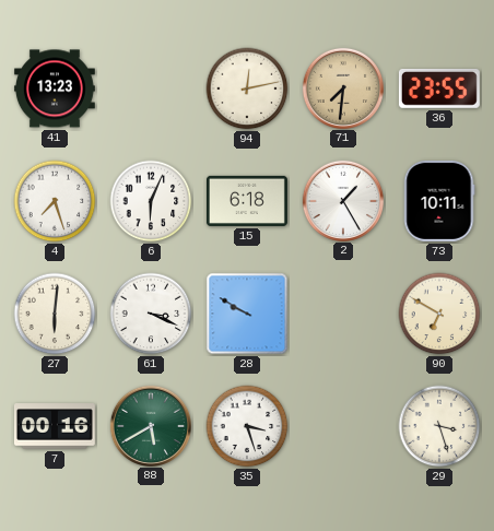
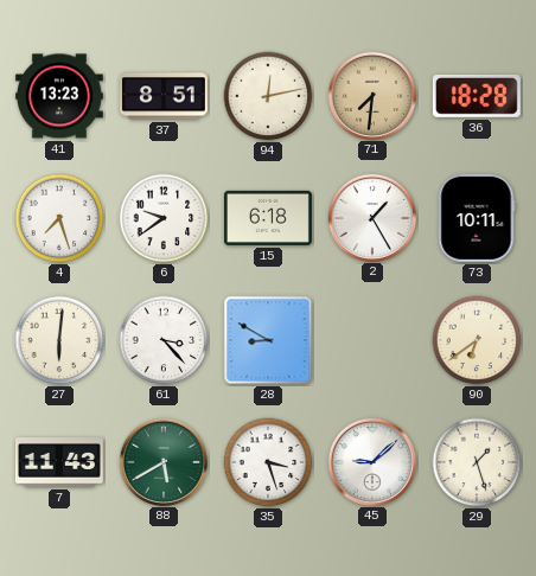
37: none -> 8:51
36: 23:55 -> 18:28
6: 6:04 -> 9:39
61: 3:19 -> 3:23
28: 9:50 -> 8:50
90: 6:50 -> 6:39
7: 00:16 -> 11:43
45: none -> 9:08
29: 3:27 -> 1:27
